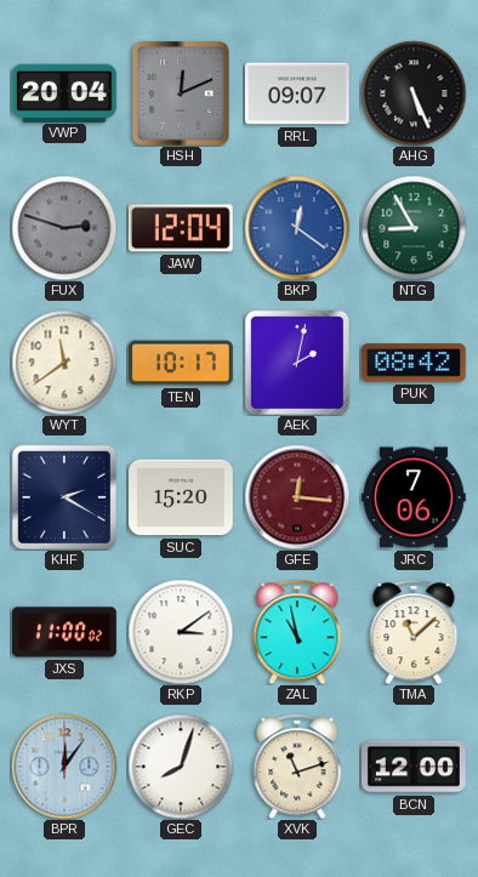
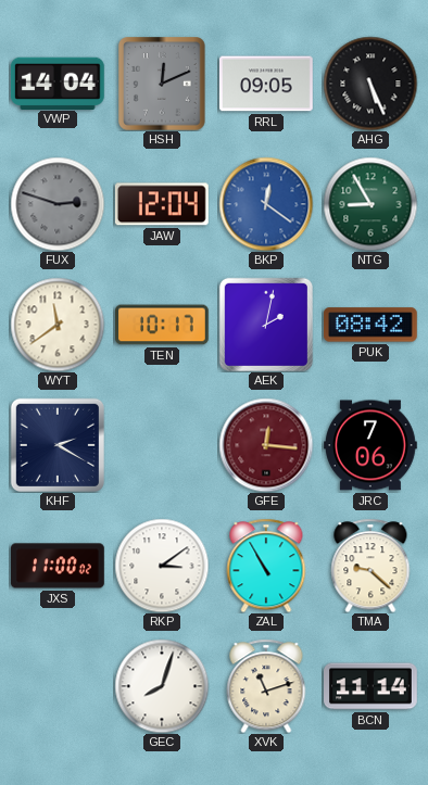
VWP: 20:04 -> 14:04
RRL: 09:07 -> 09:05
SUC: 15:20 -> none
ZAL: 10:58 -> 10:55
TMA: 11:08 -> 9:22
BPR: 12:06 -> none
BCN: 12:00 -> 11:14
